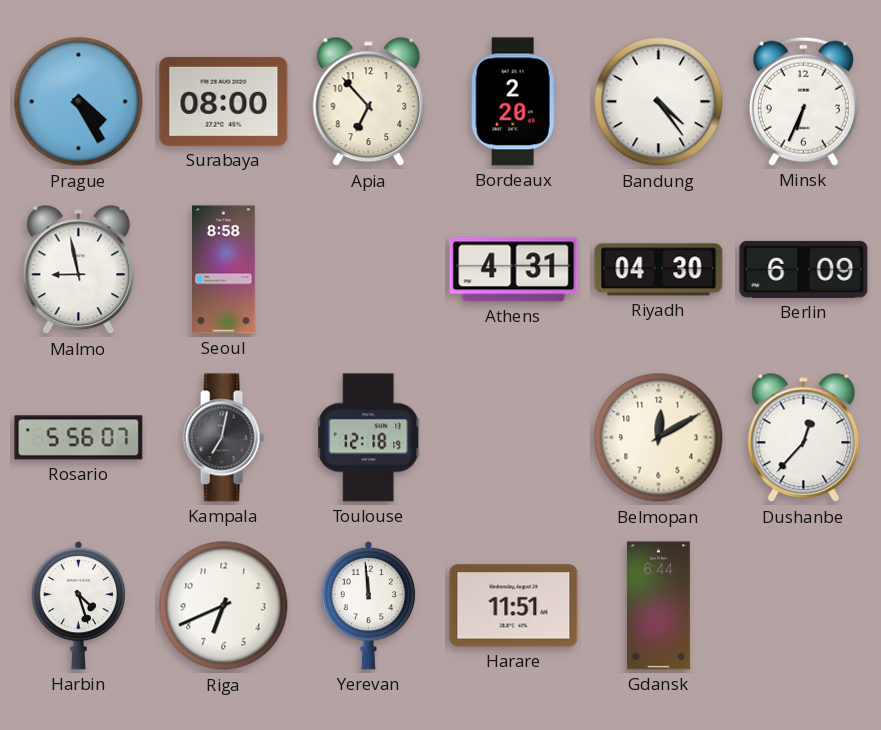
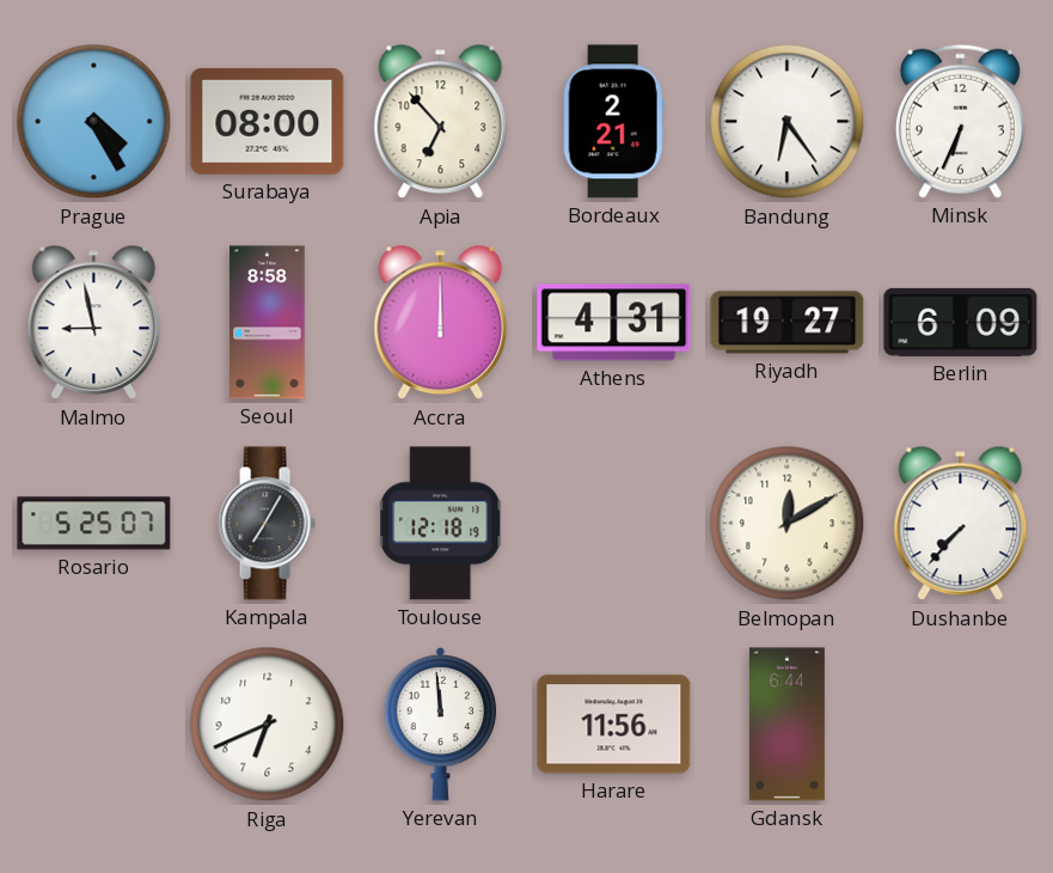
Bordeaux: 2:20 -> 2:21
Bandung: 4:24 -> 6:24
Accra: none -> 12:00
Riyadh: 04:30 -> 19:27
Rosario: 5:56 -> 5:25
Kampala: 7:02 -> 7:05
Dushanbe: 12:37 -> 7:37
Harbin: 4:27 -> none
Harare: 11:51 -> 11:56
